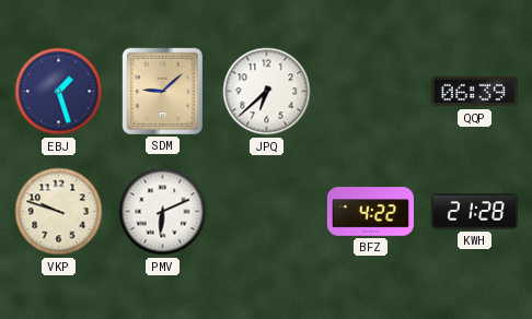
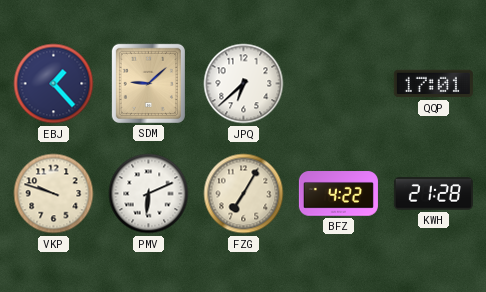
EBJ: 1:27 -> 1:23
QQP: 06:39 -> 17:01
FZG: none -> 7:05
